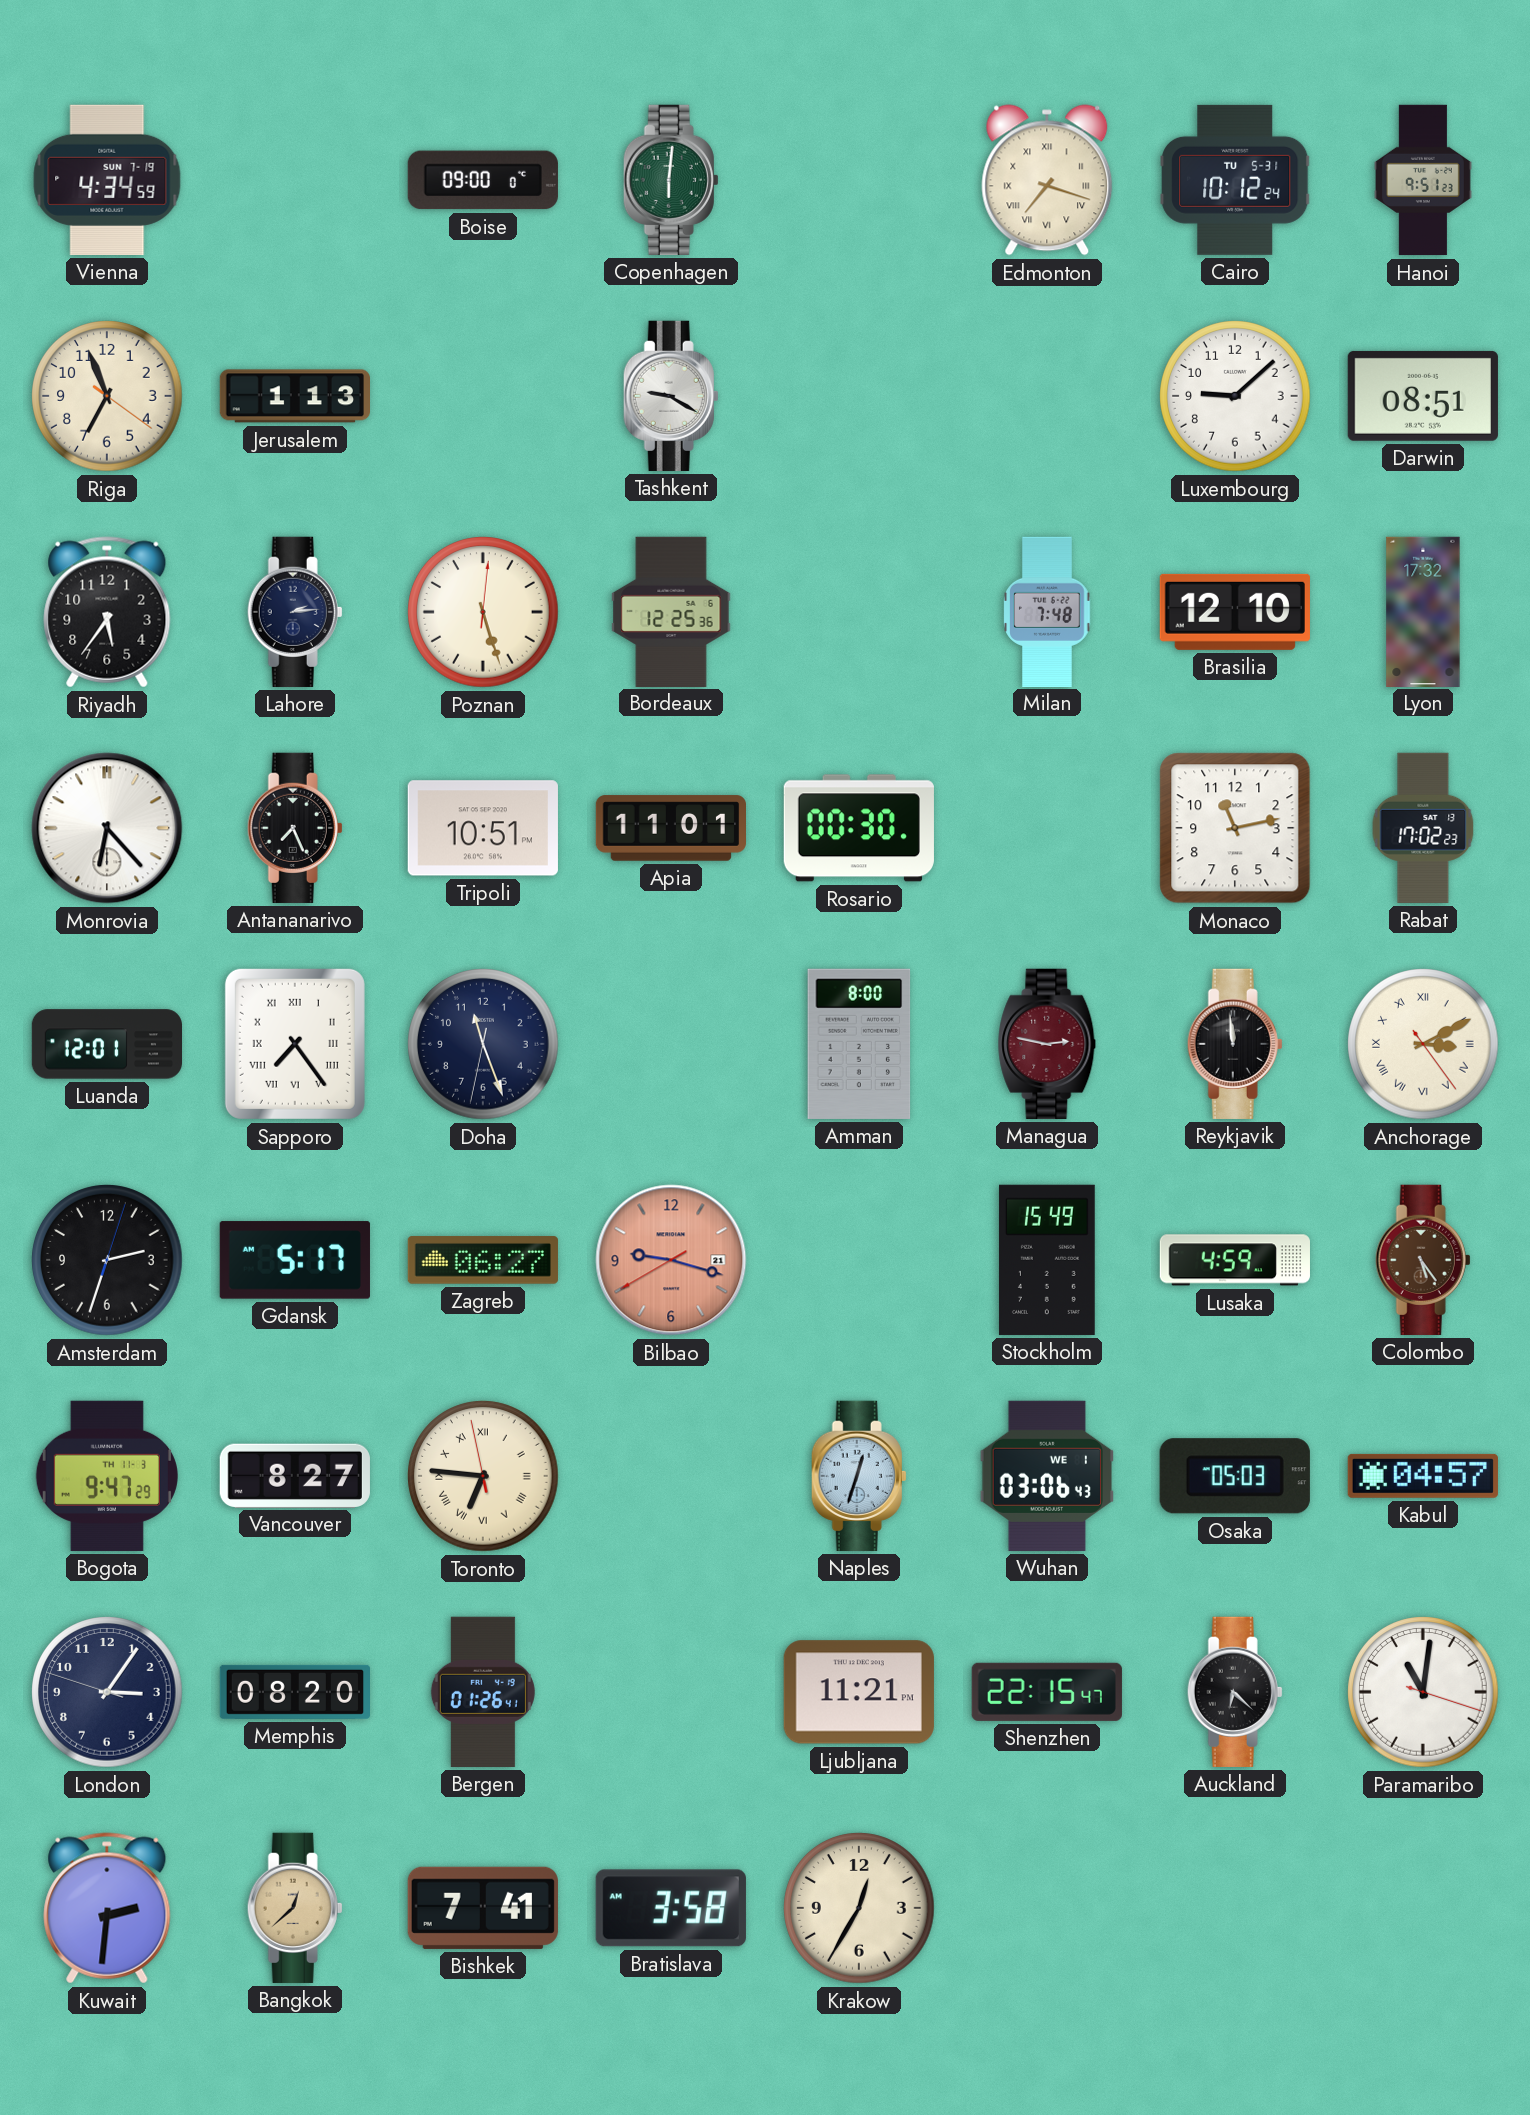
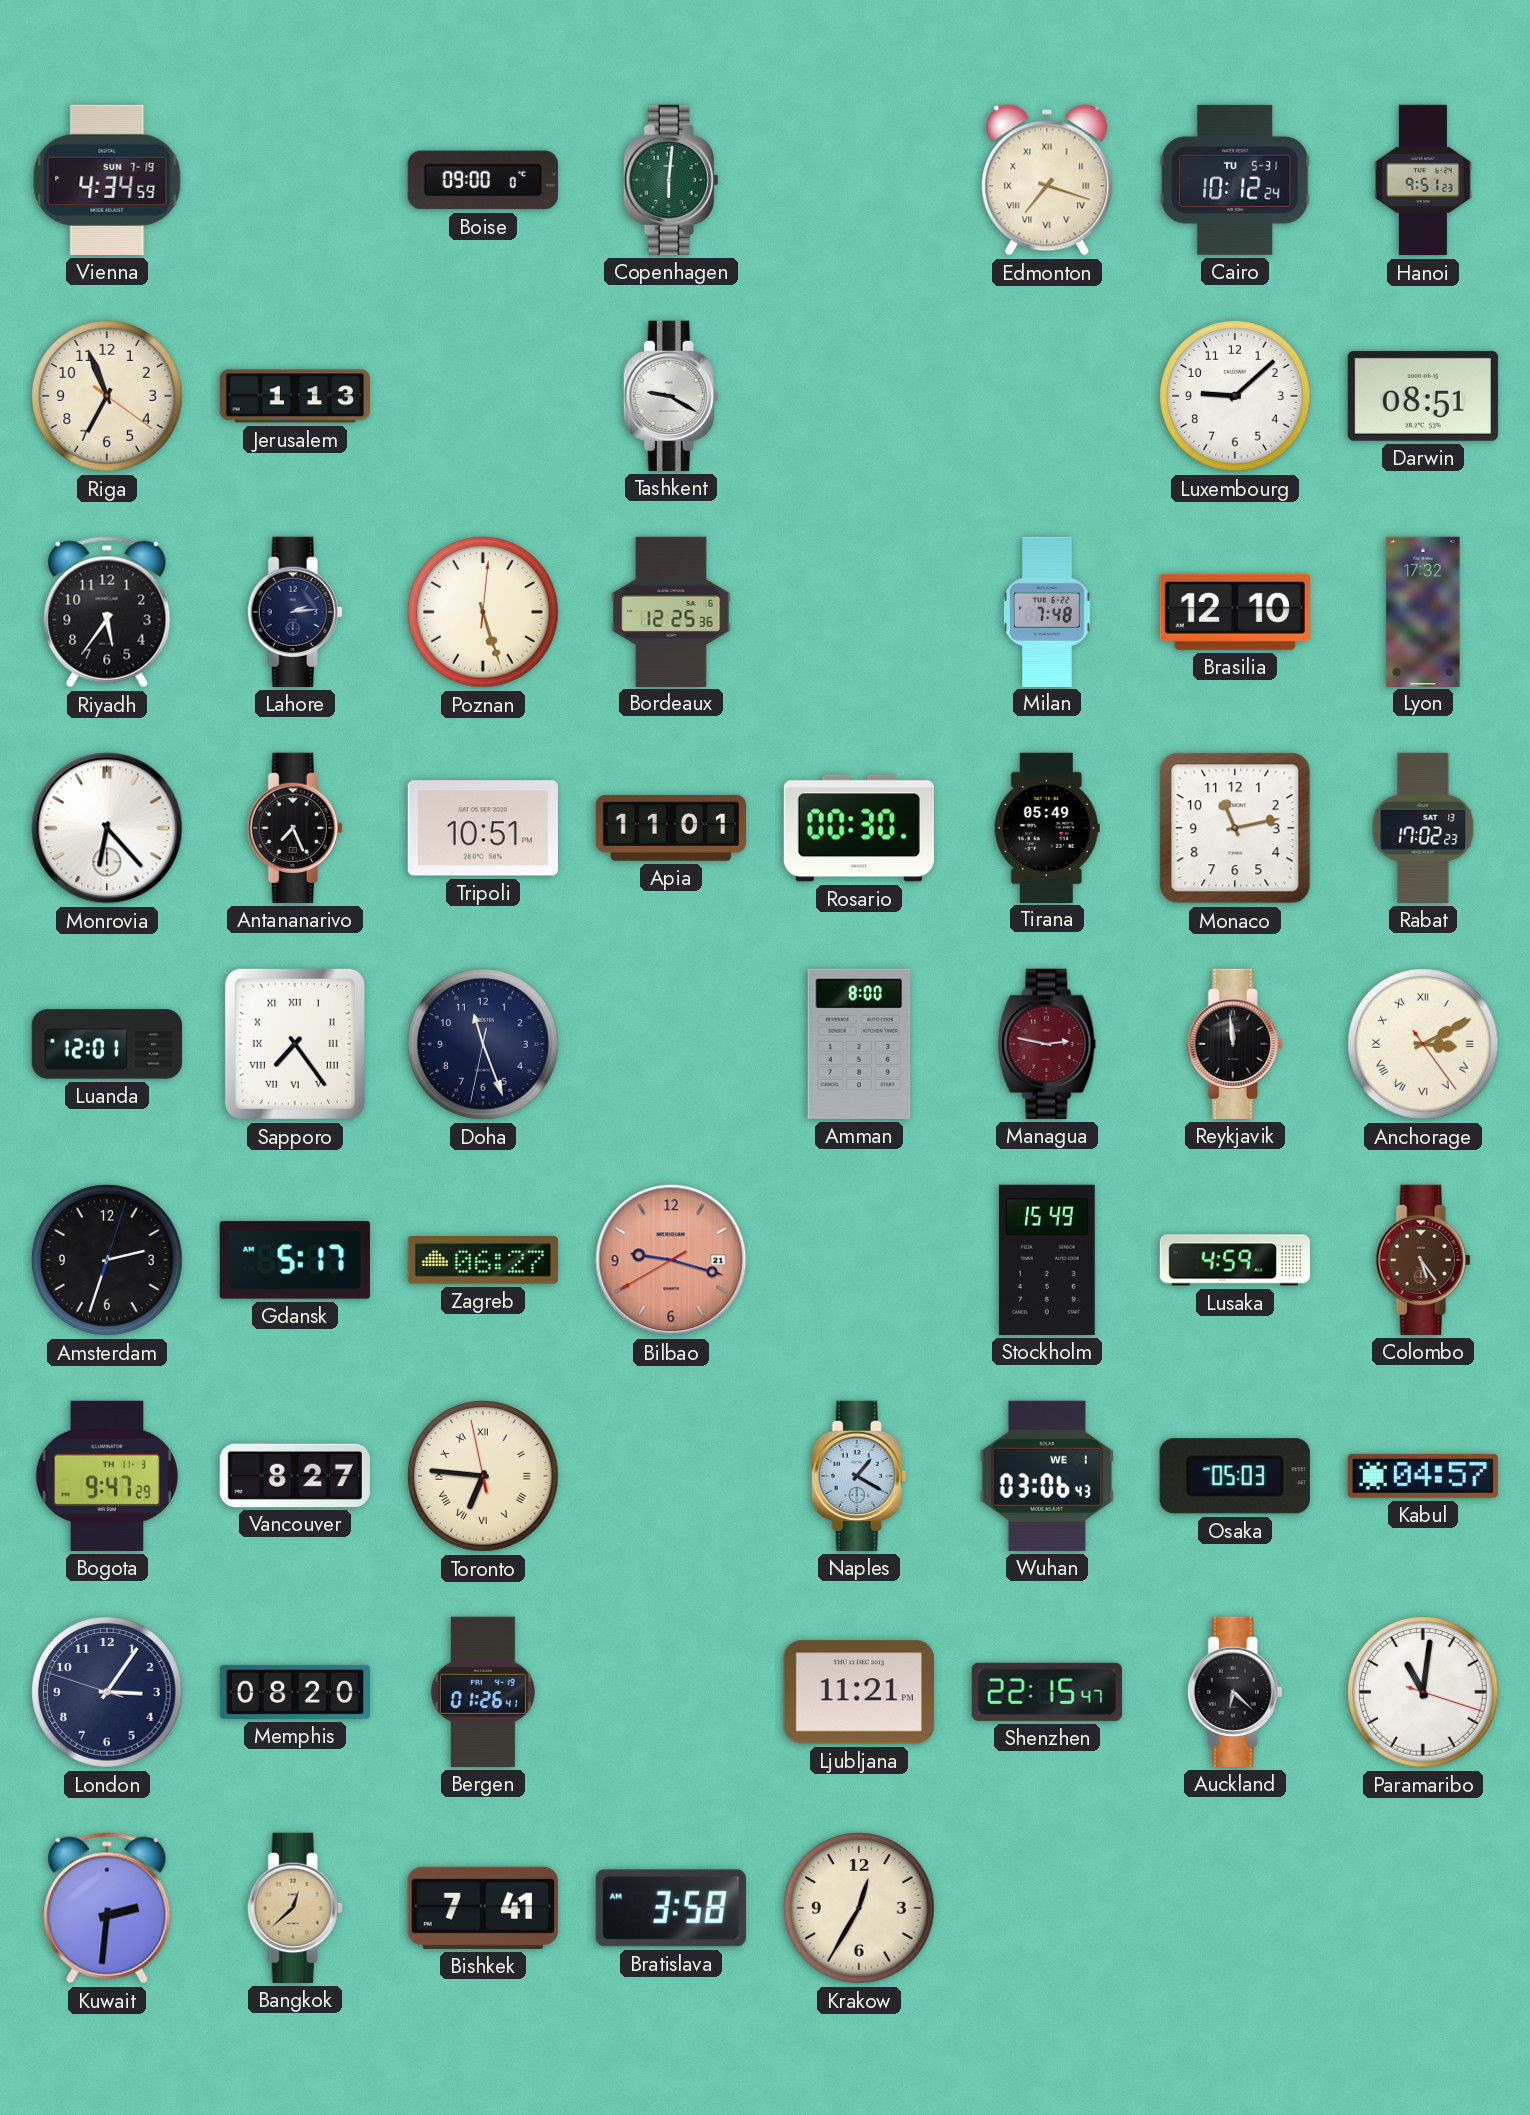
Tirana: none -> 05:49
Naples: 12:33 -> 1:20
